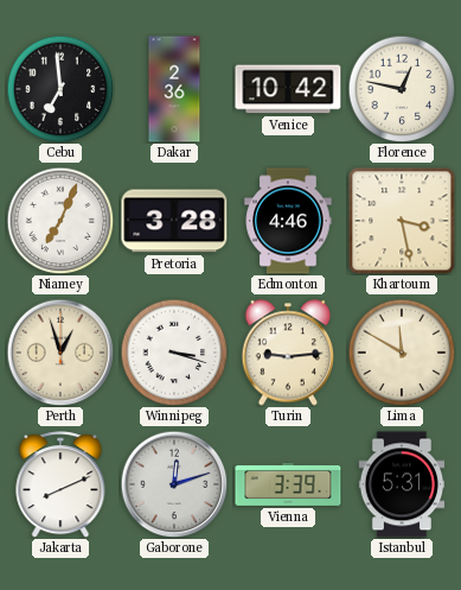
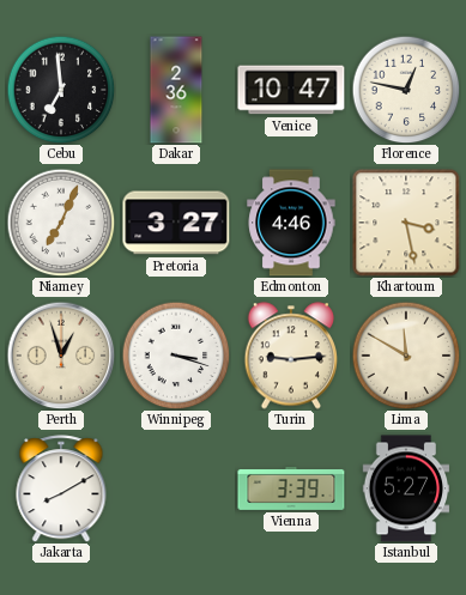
Venice: 10:42 -> 10:47
Pretoria: 3:28 -> 3:27
Jakarta: 8:11 -> 8:10
Gaborone: 12:12 -> none
Istanbul: 5:31 -> 5:27
